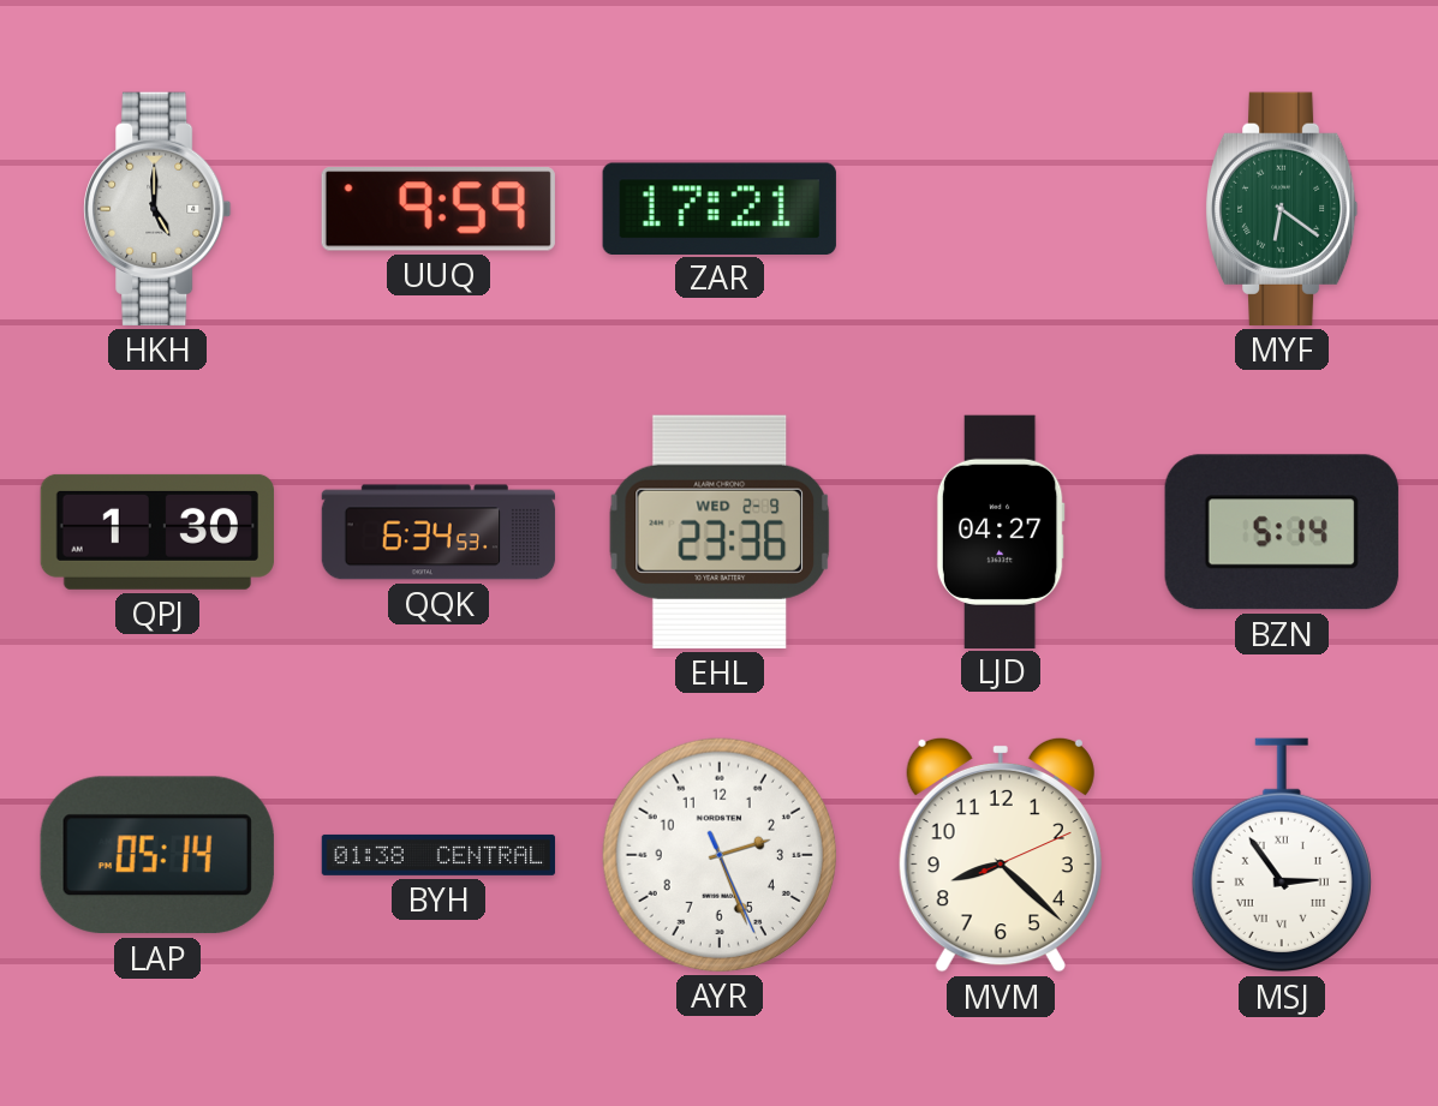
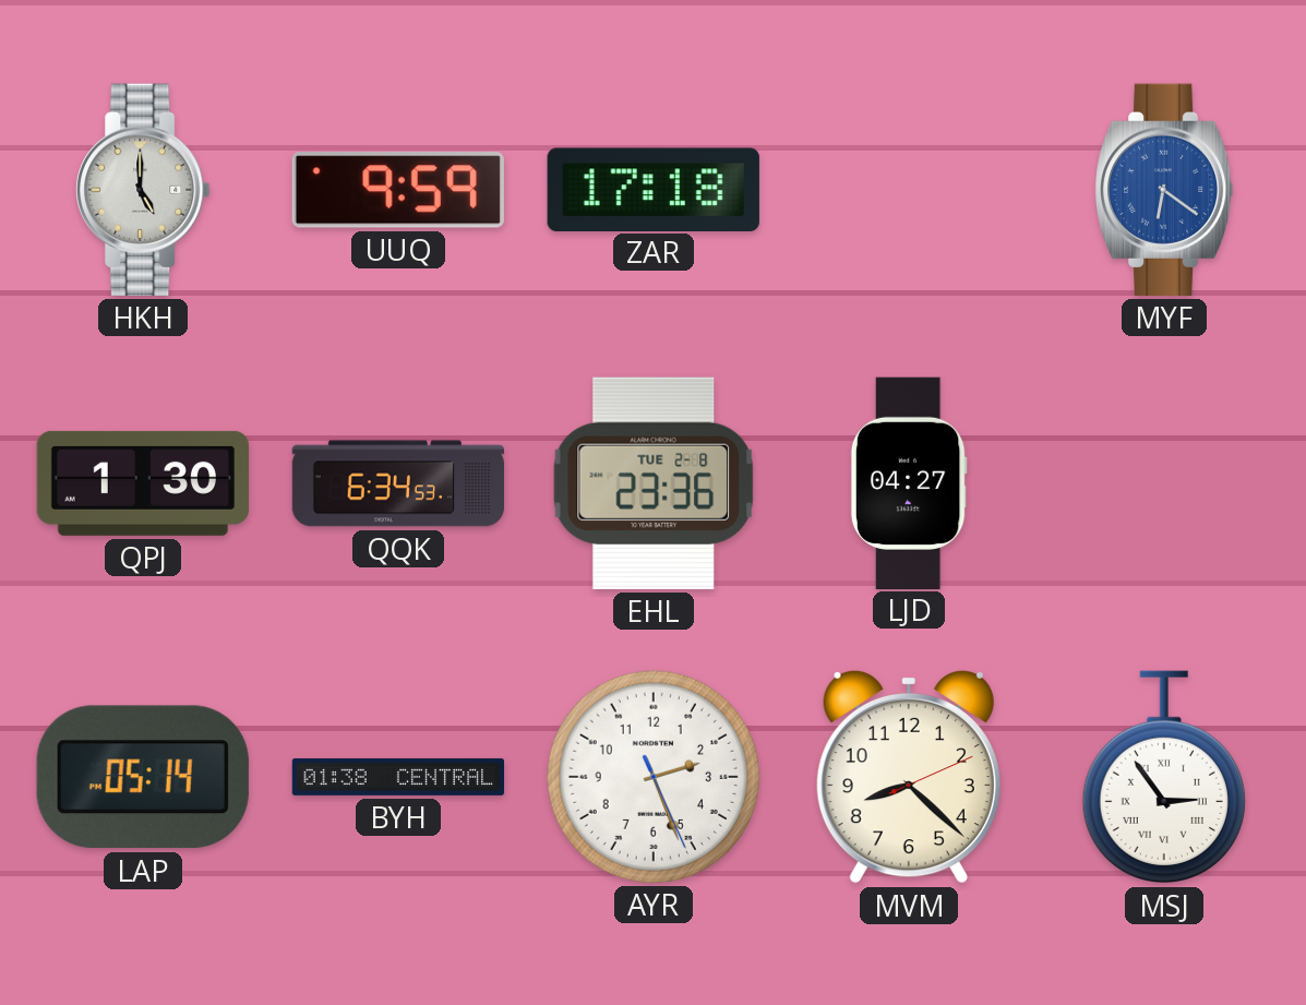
ZAR: 17:21 -> 17:18
MYF dial: green -> blue
EHL date: WED 2-9 -> TUE 2-8
BZN: 5:14 -> none
